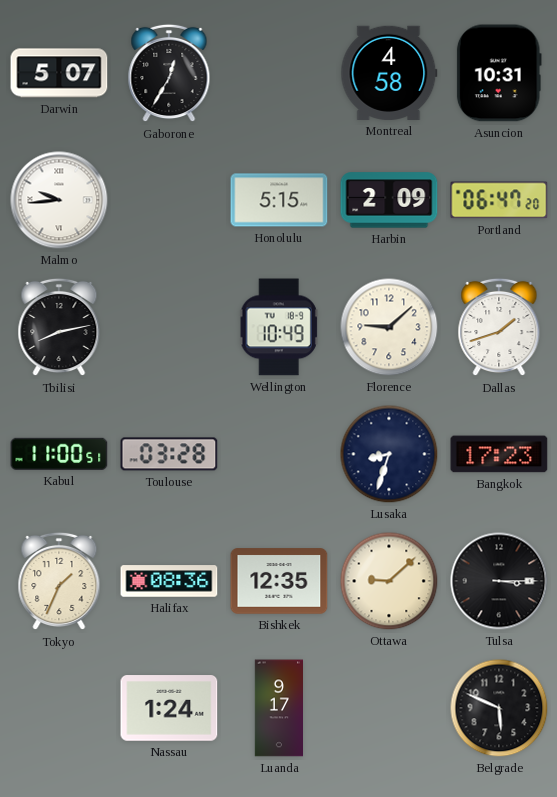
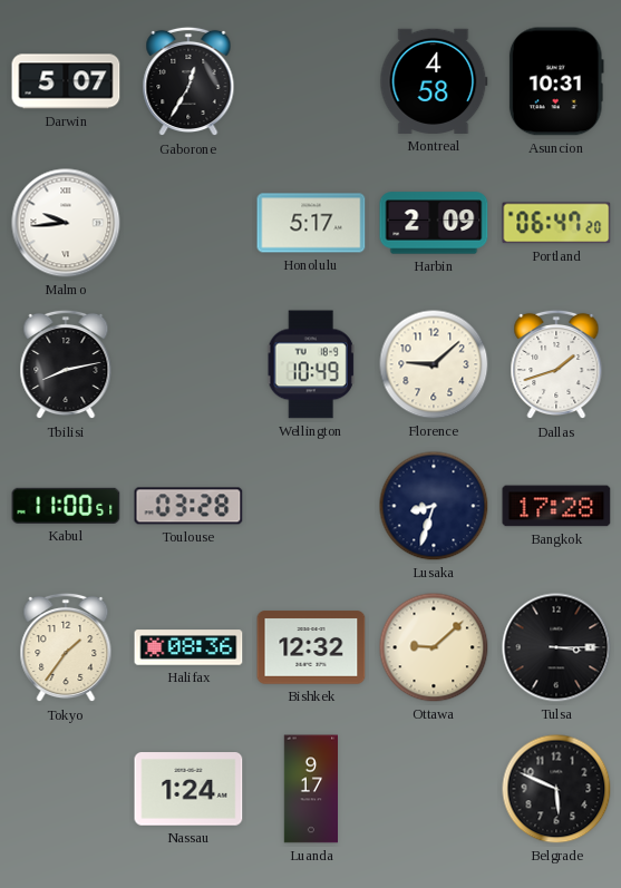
Honolulu: 5:15 -> 5:17
Bangkok: 17:23 -> 17:28
Tokyo: 1:34 -> 1:36
Bishkek: 12:35 -> 12:32
